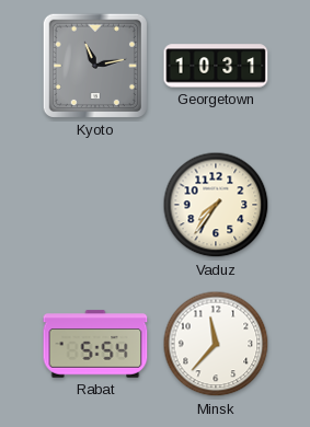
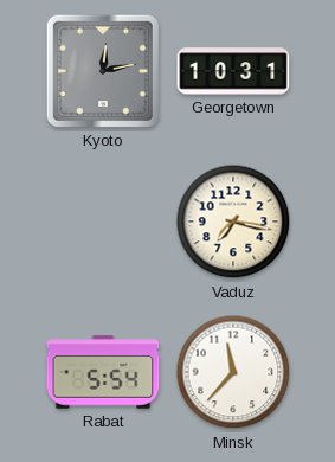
Kyoto: 11:13 -> 12:13
Vaduz: 7:36 -> 7:17
